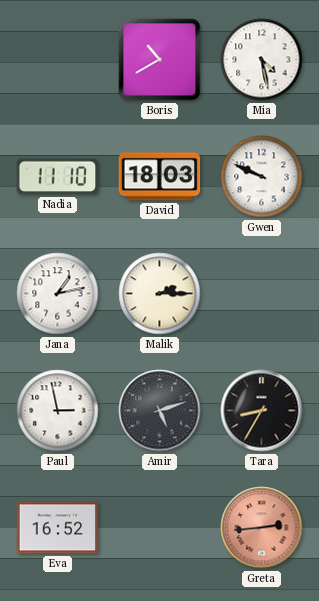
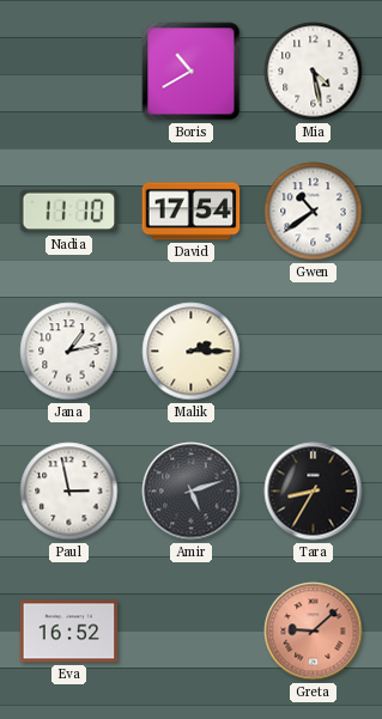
David: 18:03 -> 17:54
Gwen: 9:49 -> 10:39
Greta: 2:44 -> 9:08
